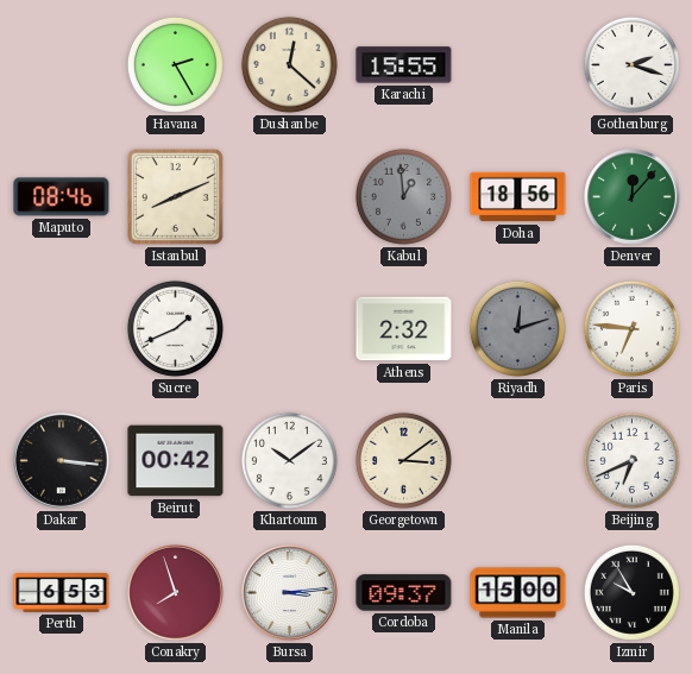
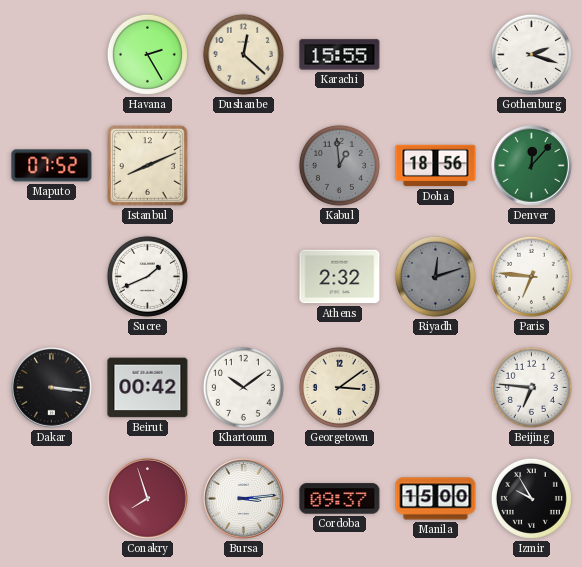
Maputo: 08:46 -> 07:52
Beijing: 6:41 -> 6:46
Perth: 6:53 -> none
